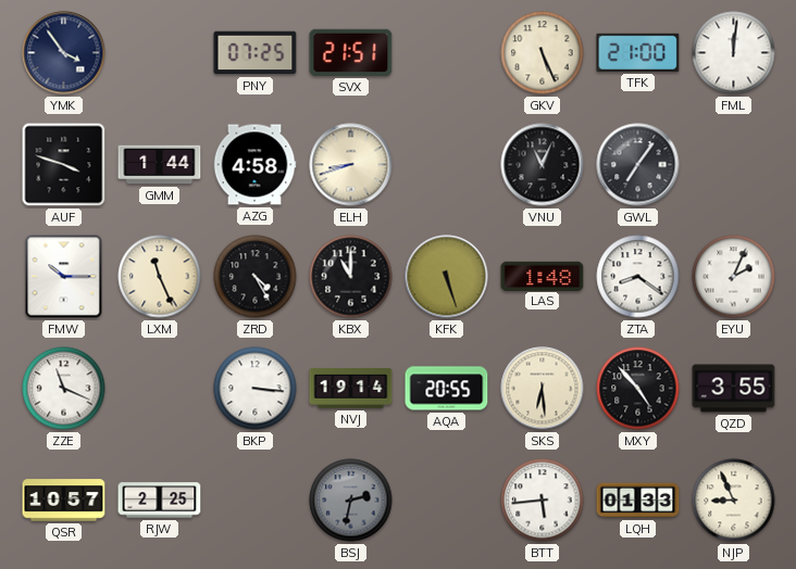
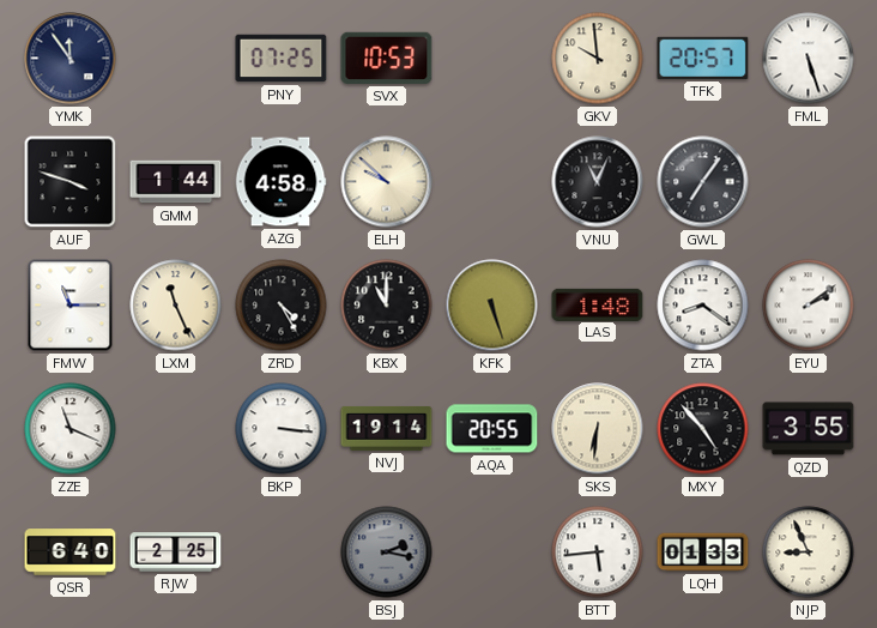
YMK: 3:54 -> 11:54
SVX: 21:51 -> 10:53
GKV: 5:26 -> 9:59
TFK: 21:00 -> 20:57
FML: 12:01 -> 5:27
ELH: 8:42 -> 9:52
FMW: 10:15 -> 11:15
EYU: 2:04 -> 2:09
SKS: 6:29 -> 6:31
QSR: 10:57 -> 6:40
BSJ: 2:32 -> 2:17
